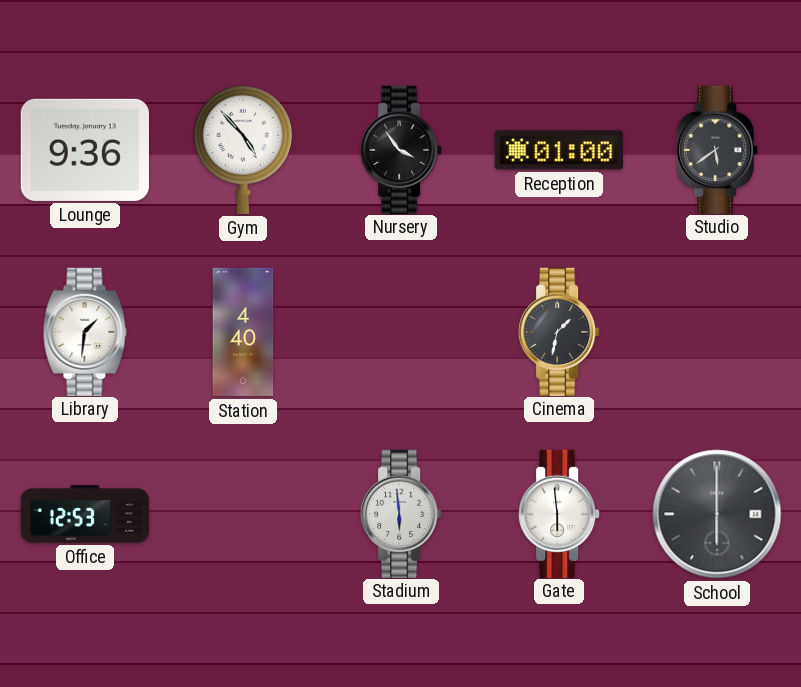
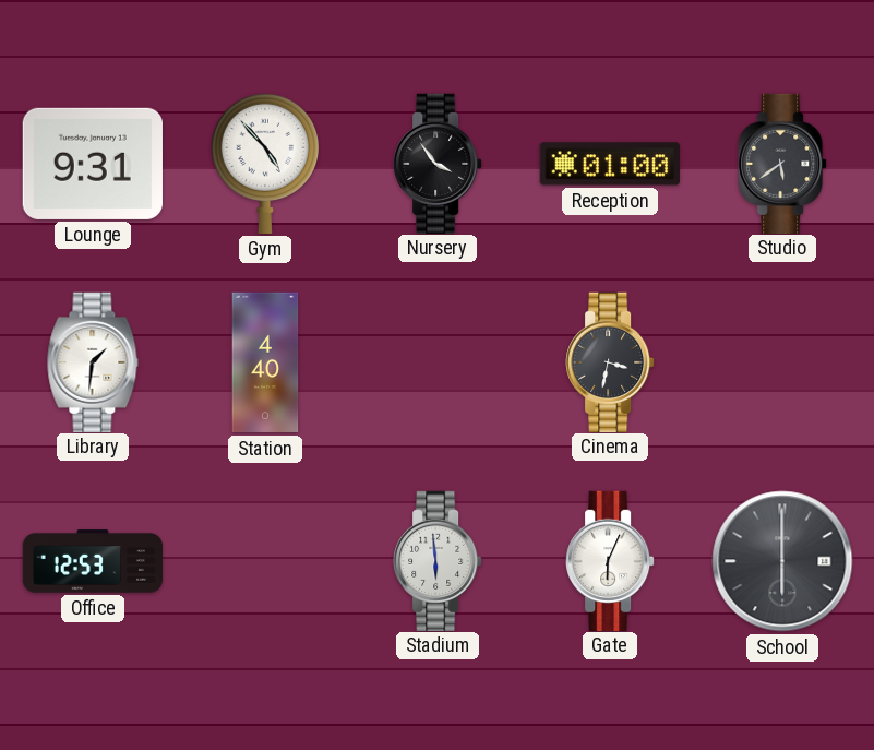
Lounge: 9:36 -> 9:31
Cinema: 1:32 -> 3:32
Gate: 5:59 -> 6:04
